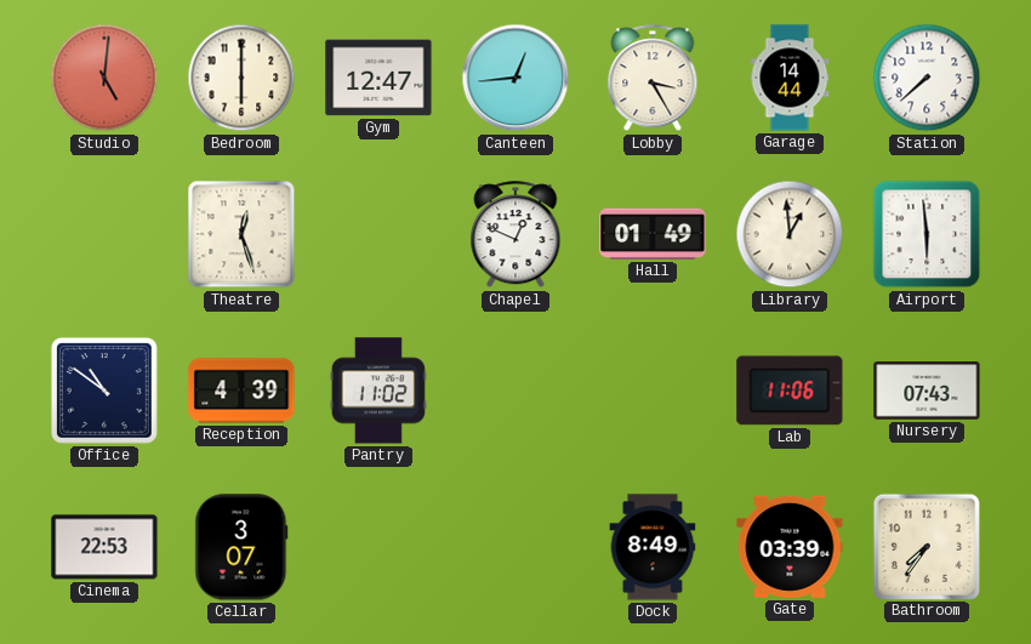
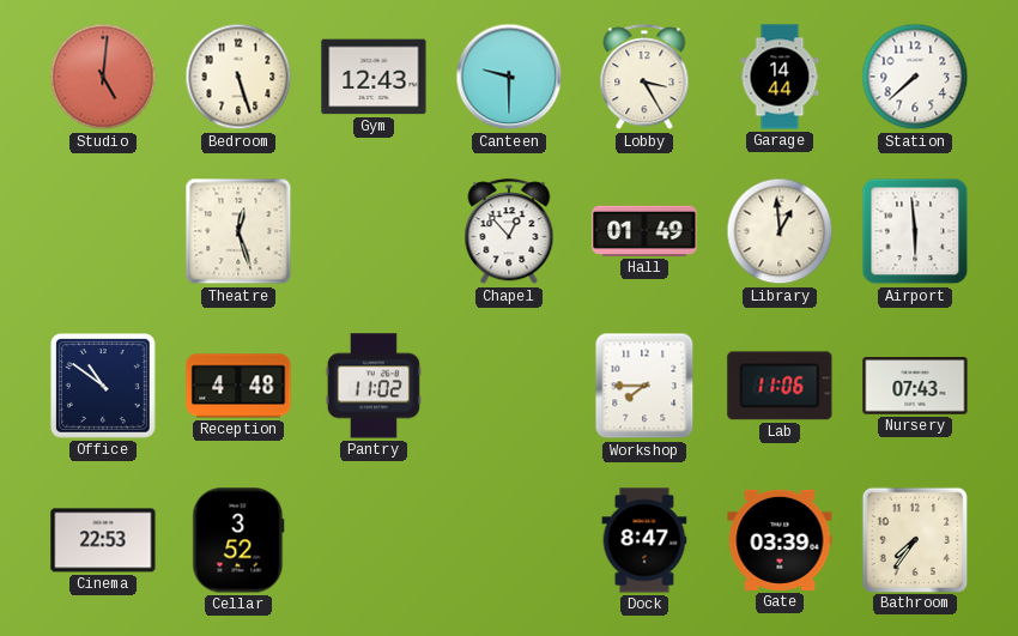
Bedroom: 6:00 -> 5:27
Gym: 12:47 -> 12:43
Canteen: 12:44 -> 9:30
Chapel: 12:49 -> 12:53
Reception: 4:39 -> 4:48
Workshop: none -> 7:45
Cellar: 3:07 -> 3:52
Dock: 8:49 -> 8:47
